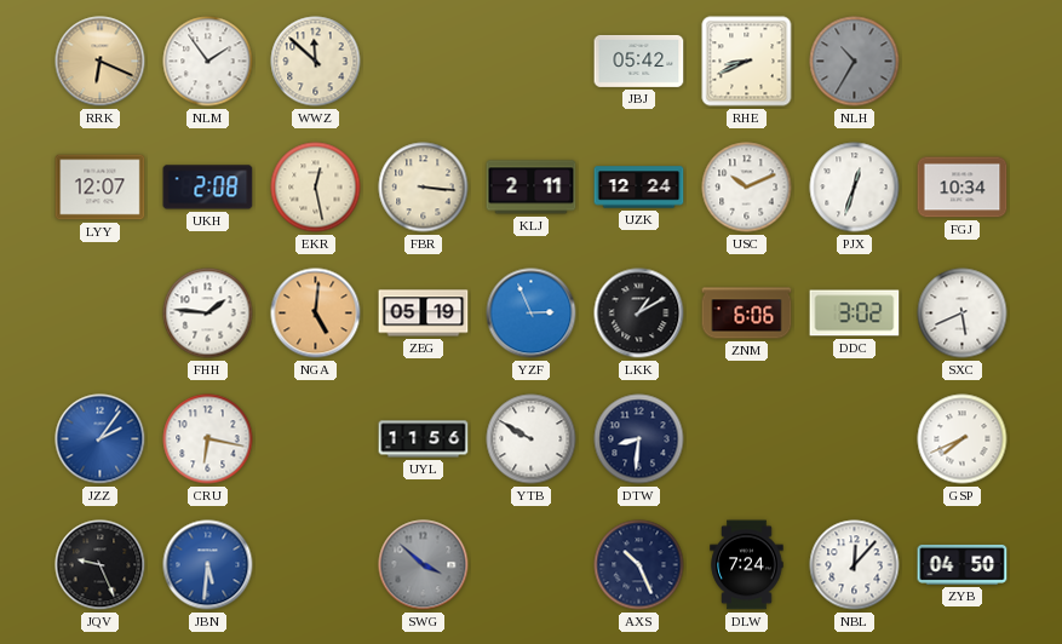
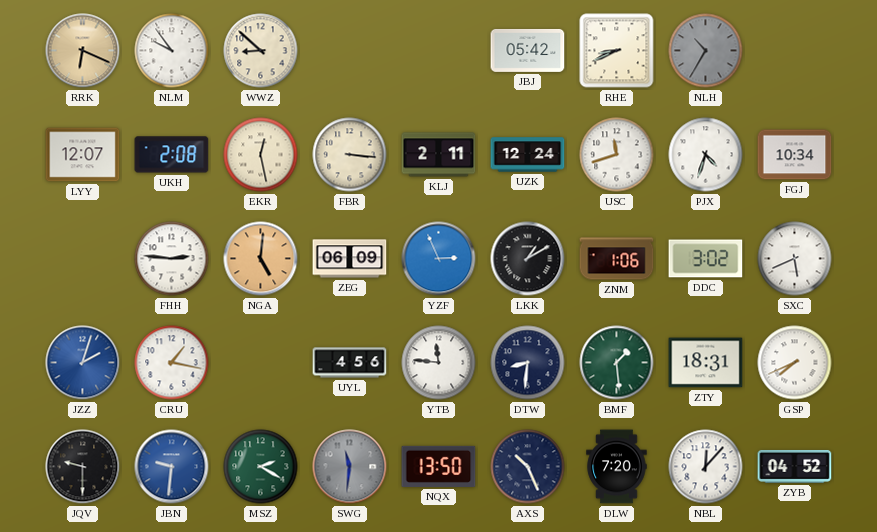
NLM: 1:54 -> 9:54
WWZ: 11:52 -> 8:52
USC: 10:11 -> 11:42
PJX: 12:33 -> 4:33
FHH: 1:46 -> 2:46
ZEG: 05:19 -> 06:09
ZNM: 6:06 -> 1:06
JZZ: 2:06 -> 2:03
CRU: 6:17 -> 1:17
UYL: 11:56 -> 4:56
YTB: 9:50 -> 11:46
BMF: none -> 1:29
ZTY: none -> 18:31
JQV: 9:26 -> 9:30
JBN: 5:31 -> 9:31
MSZ: none -> 2:20
SWG: 3:52 -> 11:31
NQX: none -> 13:50
DLW: 7:24 -> 7:20
ZYB: 04:50 -> 04:52
